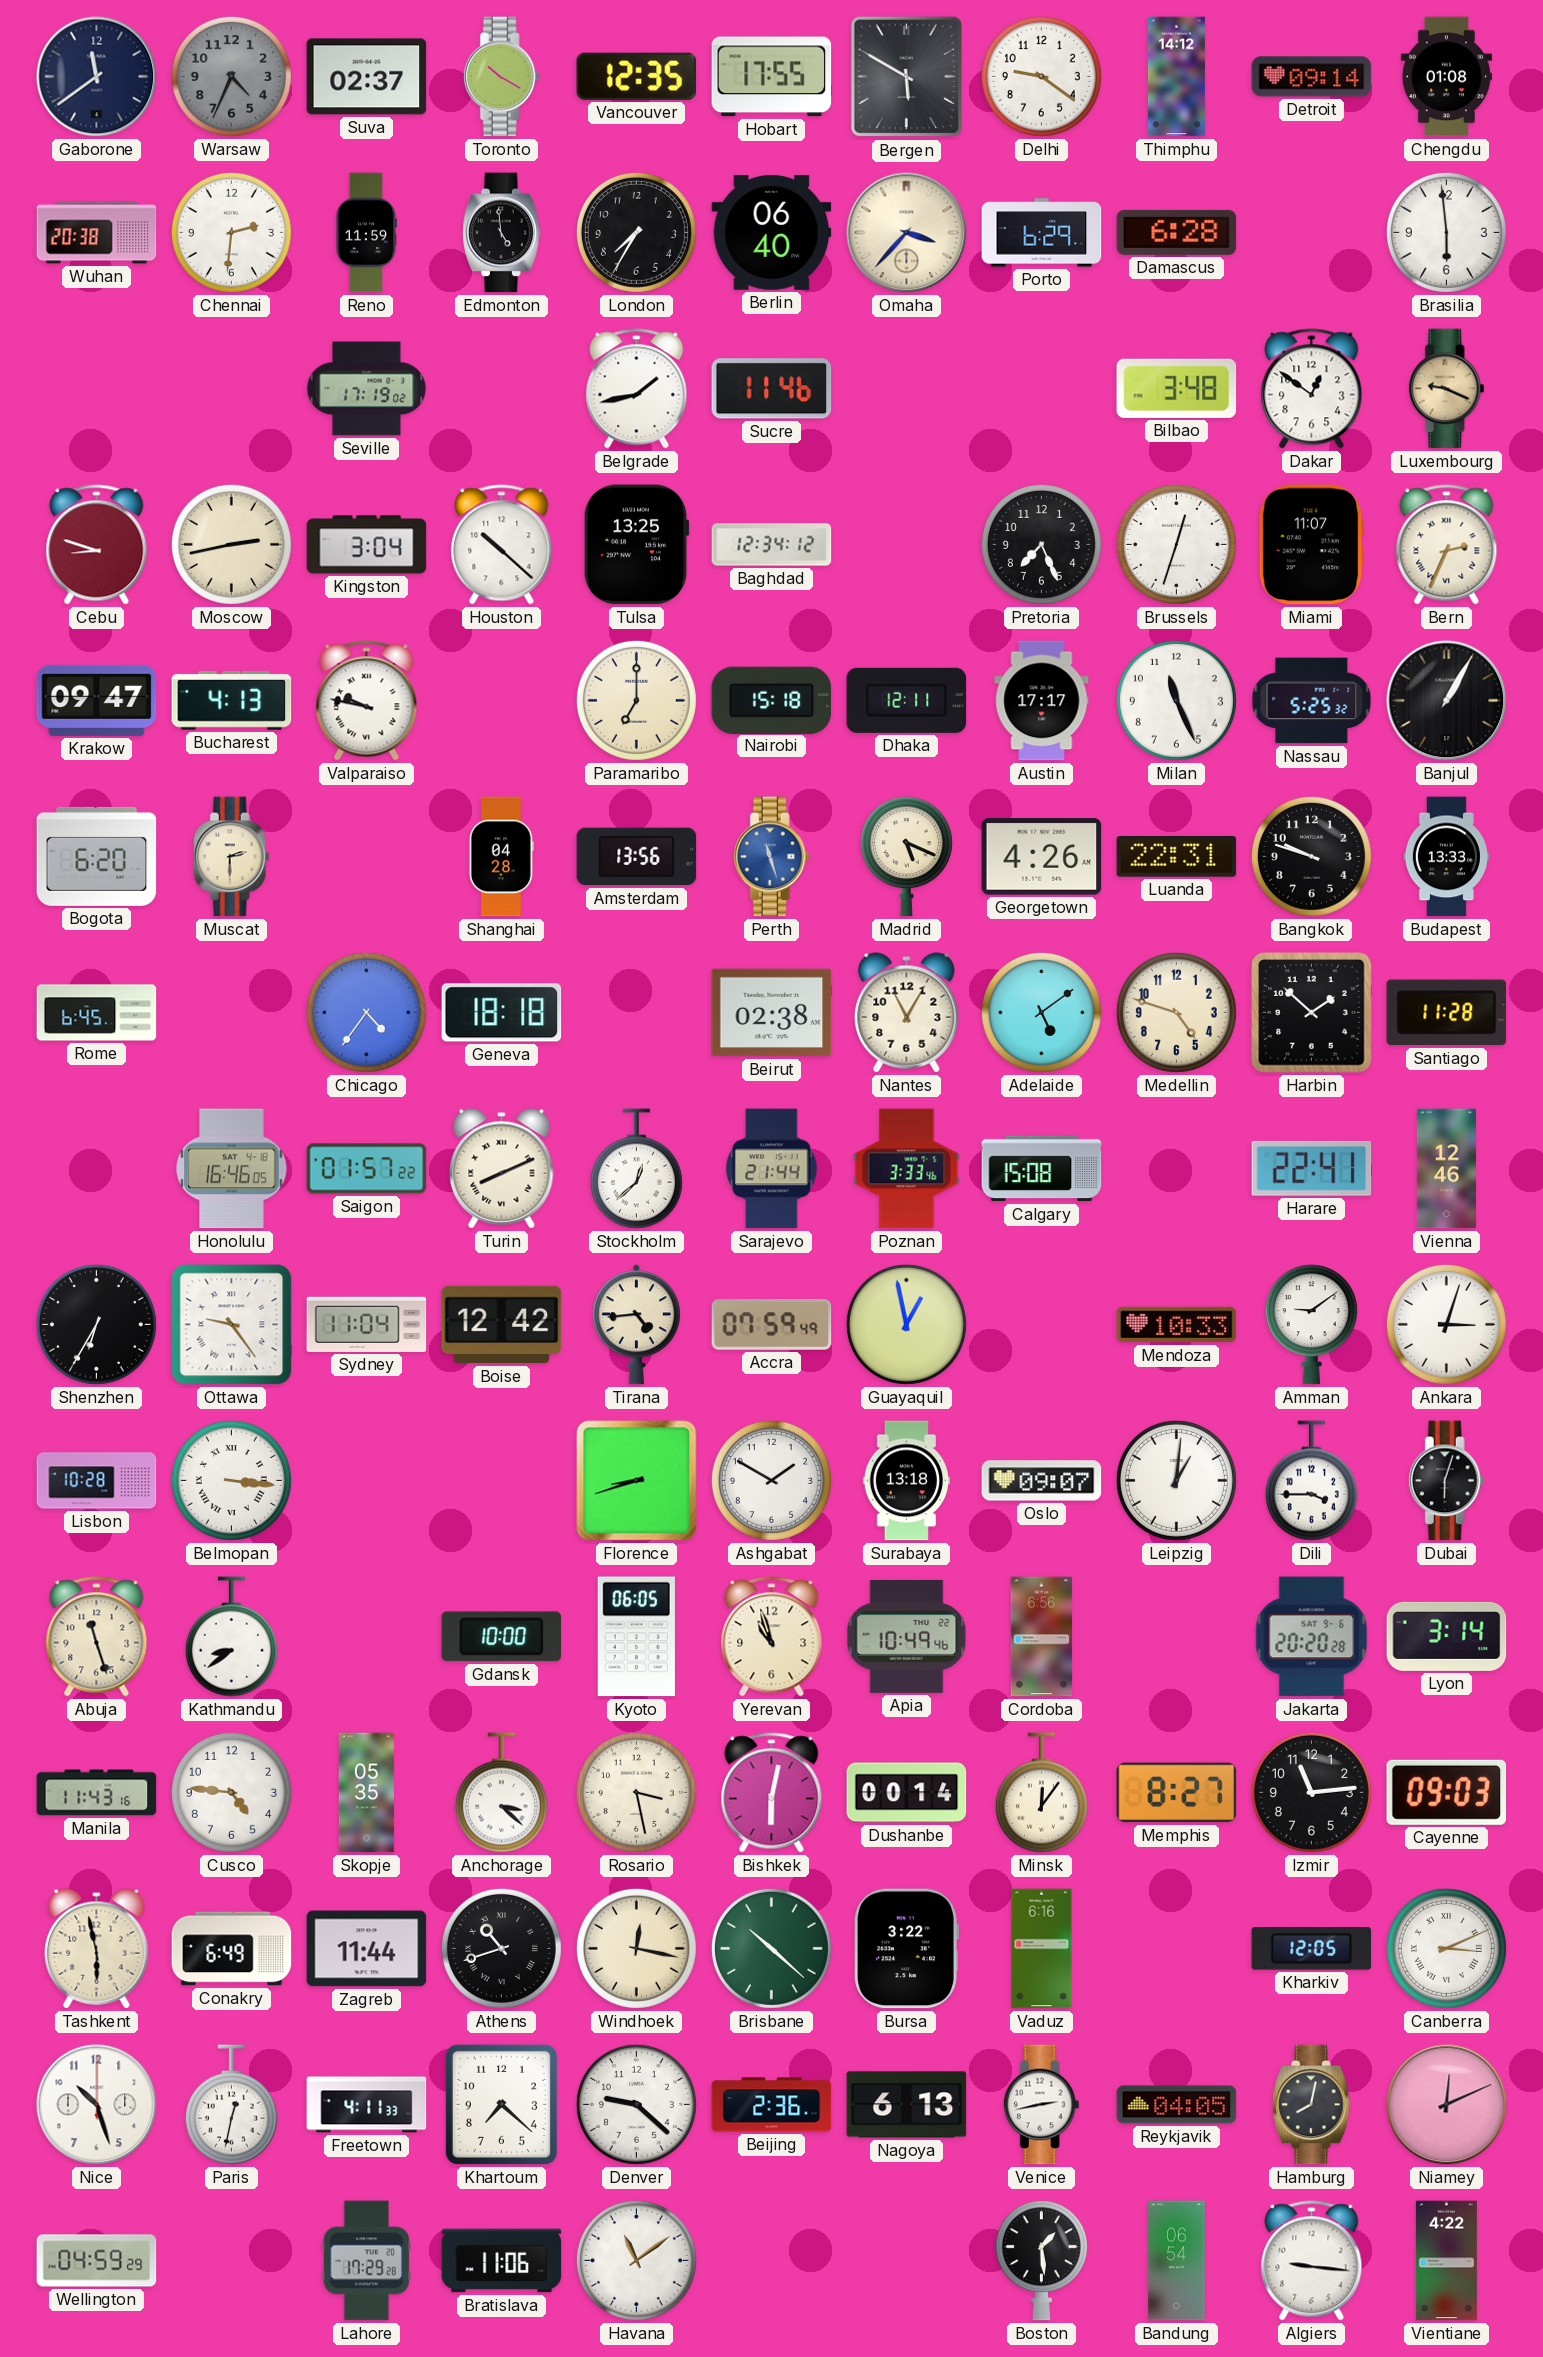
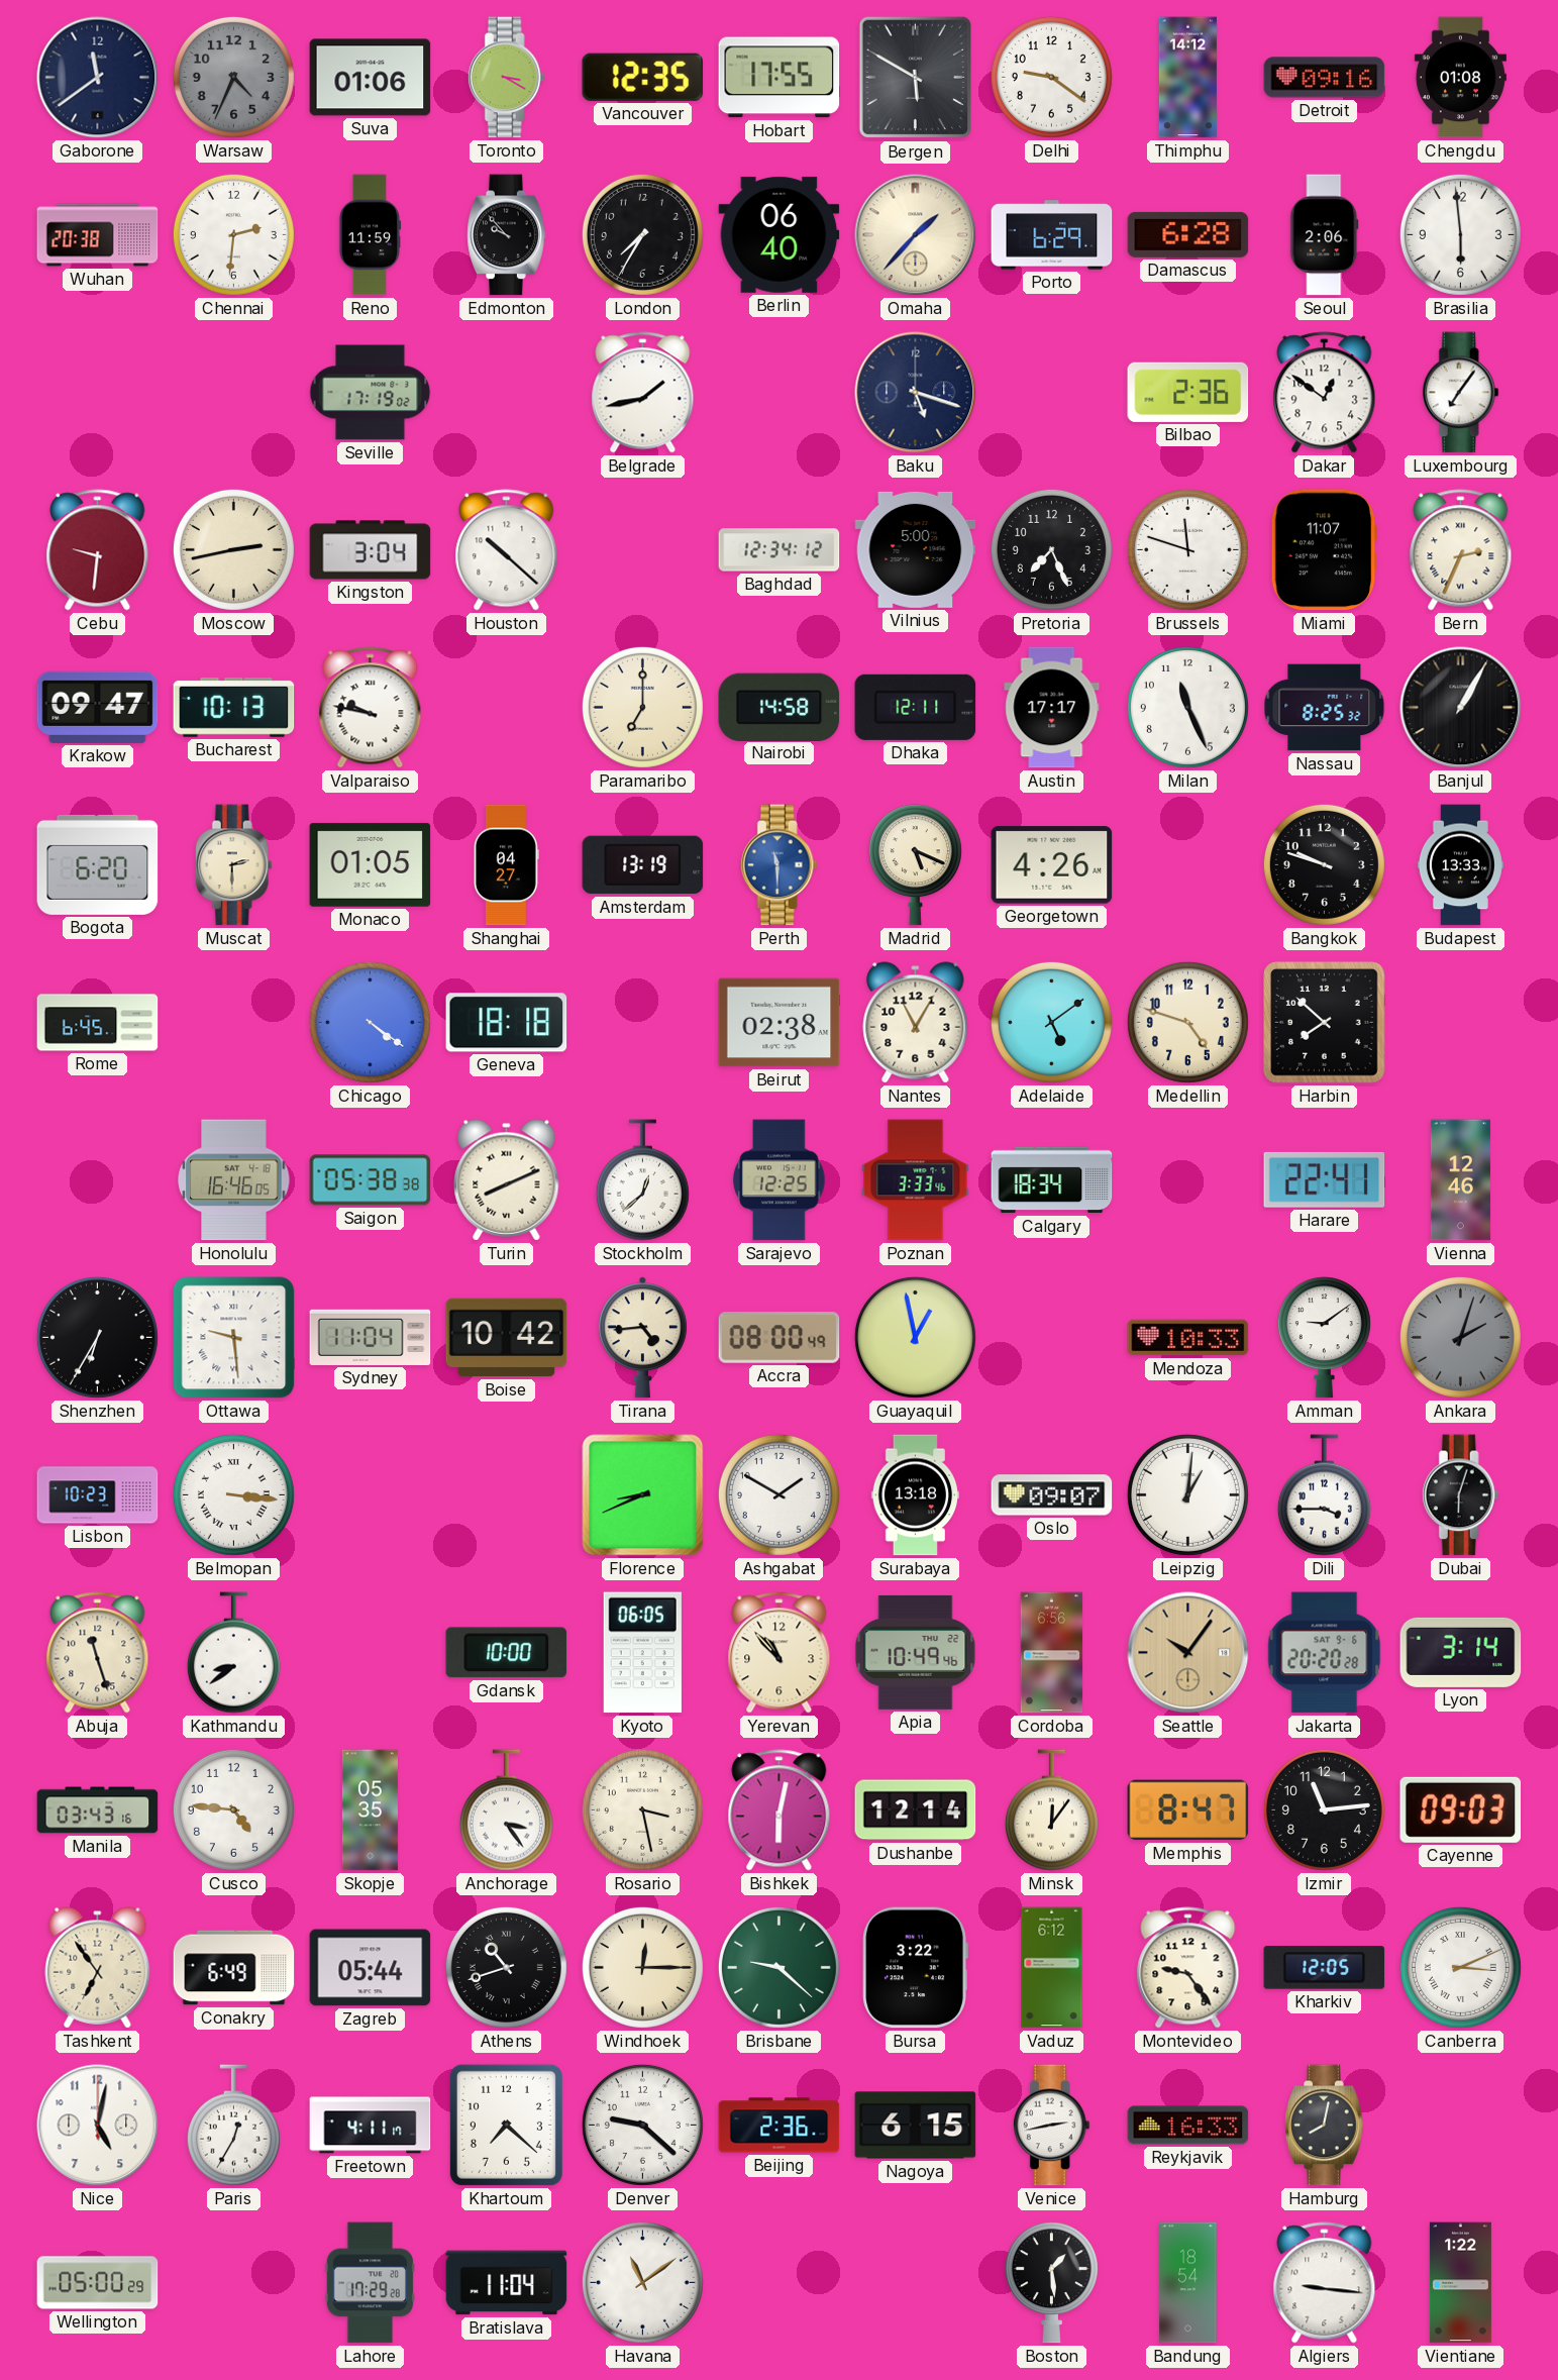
Suva: 02:37 -> 01:06
Toronto: 10:20 -> 3:20
Detroit: 09:14 -> 09:16
Edmonton: 4:59 -> 9:53
Omaha: 3:37 -> 1:37
Seoul: none -> 2:06
Sucre: 11:46 -> none
Baku: none -> 5:18
Bilbao: 3:48 -> 2:36
Luxembourg: 9:19 -> 7:06
Luxembourg dial: champagne -> white
Cebu: 8:48 -> 9:31
Tulsa: 13:25 -> none
Vilnius: none -> 5:00
Brussels: 12:33 -> 11:48
Bucharest: 4:13 -> 10:13
Nairobi: 15:18 -> 14:58
Nassau: 5:25 -> 8:25
Monaco: none -> 01:05
Shanghai: 04:28 -> 04:27
Amsterdam: 13:56 -> 13:19
Perth: 11:27 -> 11:30
Luanda: 22:31 -> none
Chicago: 4:36 -> 4:21
Harbin: 1:52 -> 7:52
Santiago: 11:28 -> none
Saigon: 01:57 -> 05:38
Sarajevo: 21:44 -> 12:25
Calgary: 15:08 -> 18:34
Ottawa: 9:24 -> 9:29
Boise: 12:42 -> 10:42
Accra: 07:59 -> 08:00
Ankara: 3:03 -> 2:03
Ankara dial: white -> grey
Lisbon: 10:28 -> 10:23
Florence: 8:42 -> 8:41
Yerevan: 10:57 -> 10:53
Seattle: none -> 10:06
Manila: 11:43 -> 03:43
Anchorage: 3:22 -> 3:24
Dushanbe: 00:14 -> 12:14
Memphis: 8:27 -> 8:47
Tashkent: 5:58 -> 6:54
Zagreb: 11:44 -> 05:44
Windhoek: 12:17 -> 12:15
Brisbane: 10:22 -> 9:22
Vaduz: 6:16 -> 6:12
Montevideo: none -> 9:24
Nice: 10:27 -> 5:02
Paris: 12:32 -> 12:35
Freetown: 4:11:33 -> 4:11:17
Nagoya: 6:13 -> 6:15
Reykjavik: 04:05 -> 16:33
Niamey: 12:11 -> none
Wellington: 04:59 -> 05:00
Bratislava: 11:06 -> 11:04
Bandung: 06:54 -> 18:54
Vientiane: 4:22 -> 1:22
